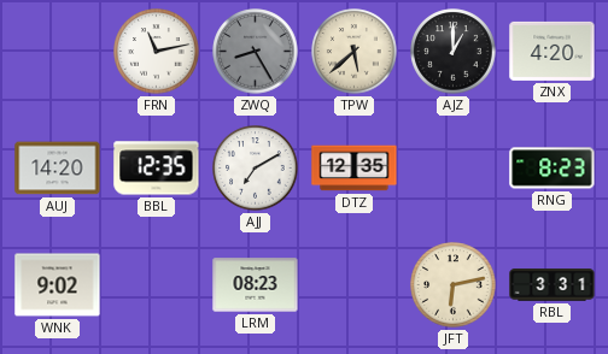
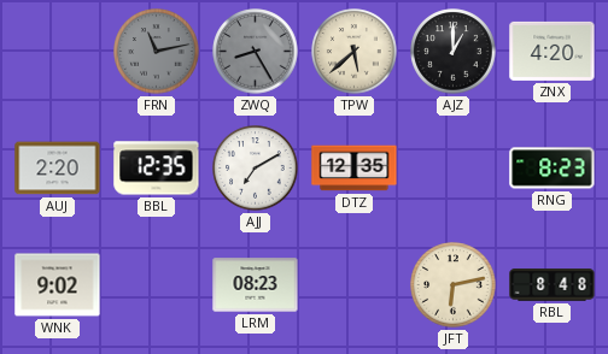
FRN dial: white -> grey
AUJ: 14:20 -> 2:20
RBL: 3:31 -> 8:48
